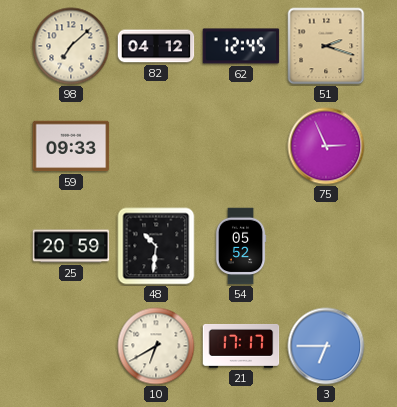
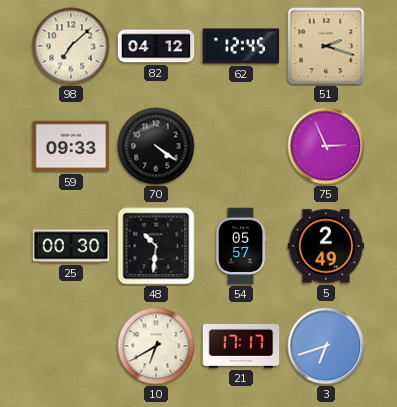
70: none -> 4:21
25: 20:59 -> 00:30
54: 05:52 -> 05:57
5: none -> 2:49
3: 6:45 -> 6:42
